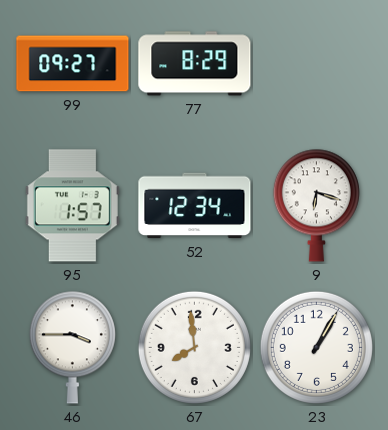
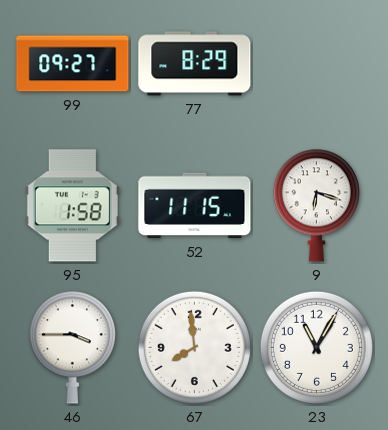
95: 1:57 -> 1:58
52: 12:34 -> 11:15
23: 1:05 -> 11:05
